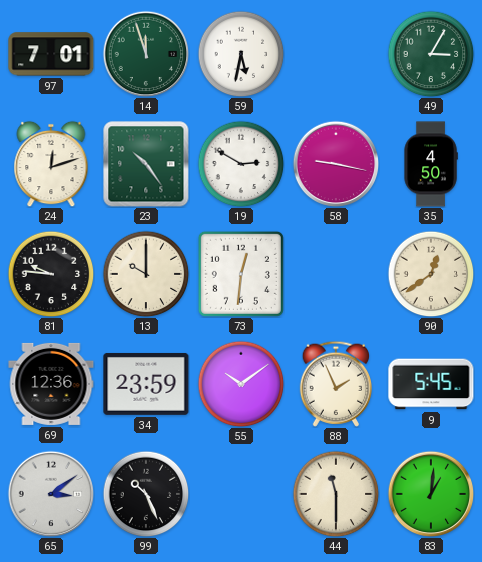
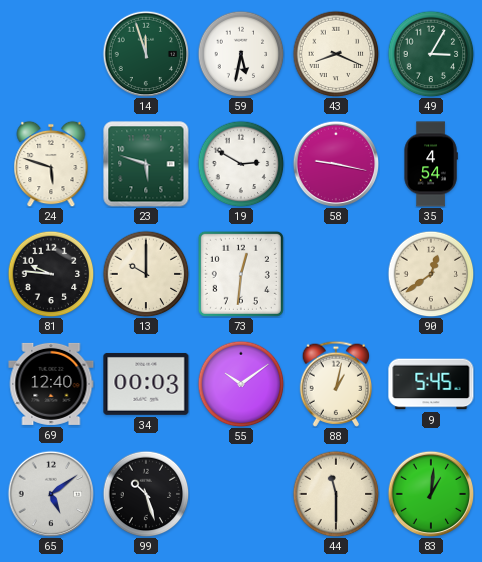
97: 7:01 -> none
43: none -> 8:19
24: 12:12 -> 5:48
23: 10:24 -> 5:48
35: 4:50 -> 4:54
69: 12:36 -> 12:40
34: 23:59 -> 00:03
88: 1:56 -> 1:02
65: 3:09 -> 5:09
99: 10:26 -> 10:27
